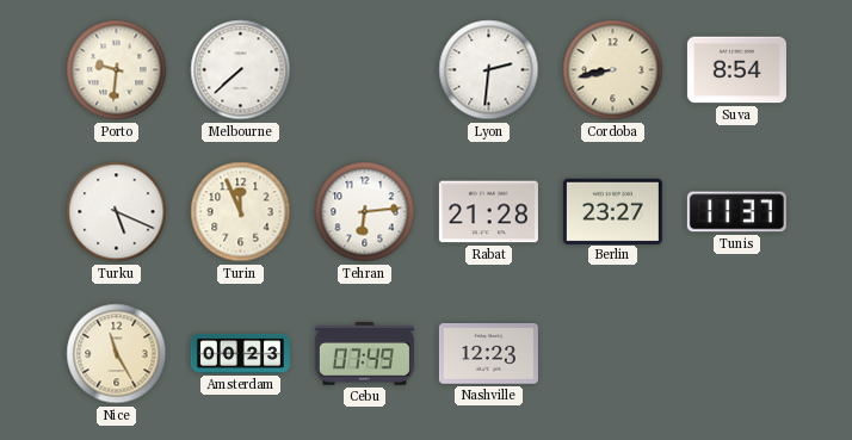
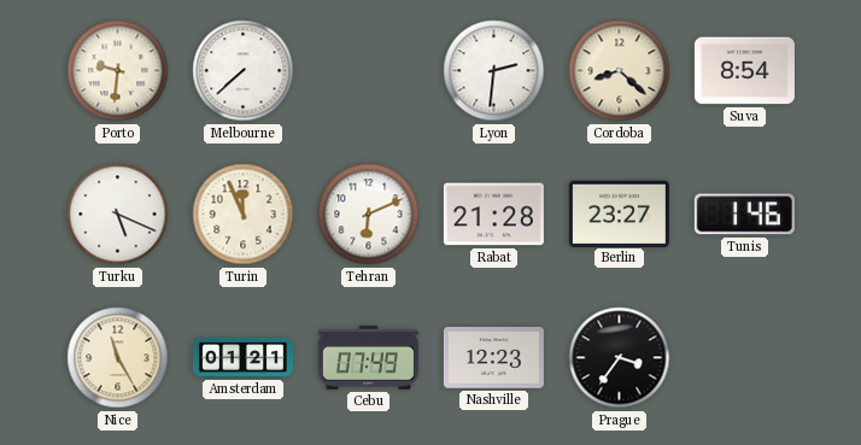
Cordoba: 8:43 -> 8:22
Tehran: 6:14 -> 6:11
Tunis: 11:37 -> 1:46
Amsterdam: 00:23 -> 01:21
Prague: none -> 3:36
